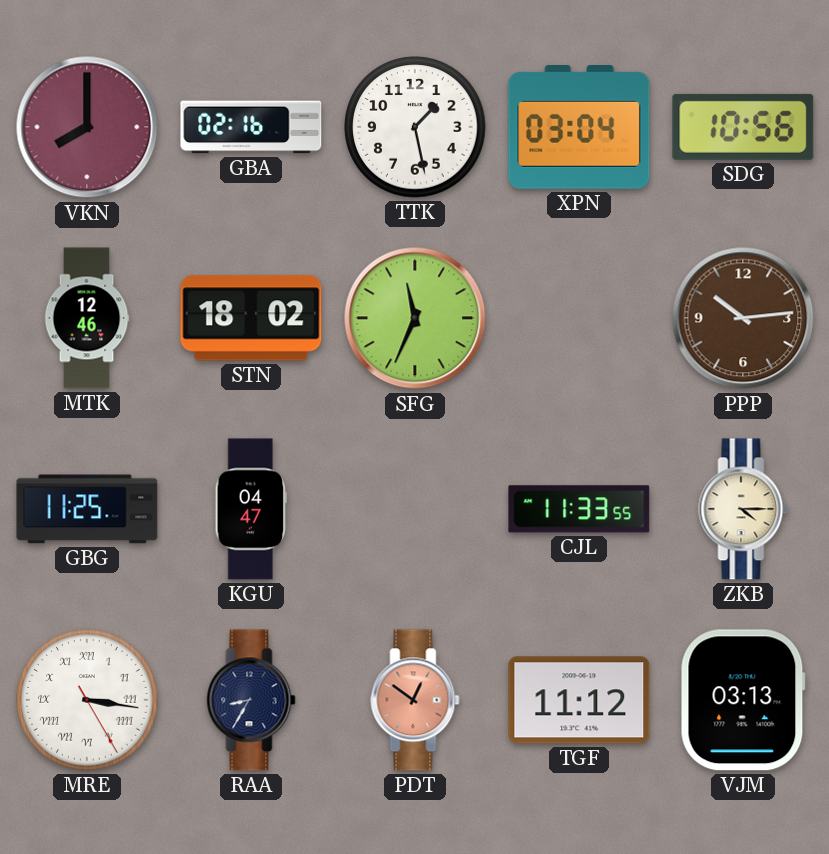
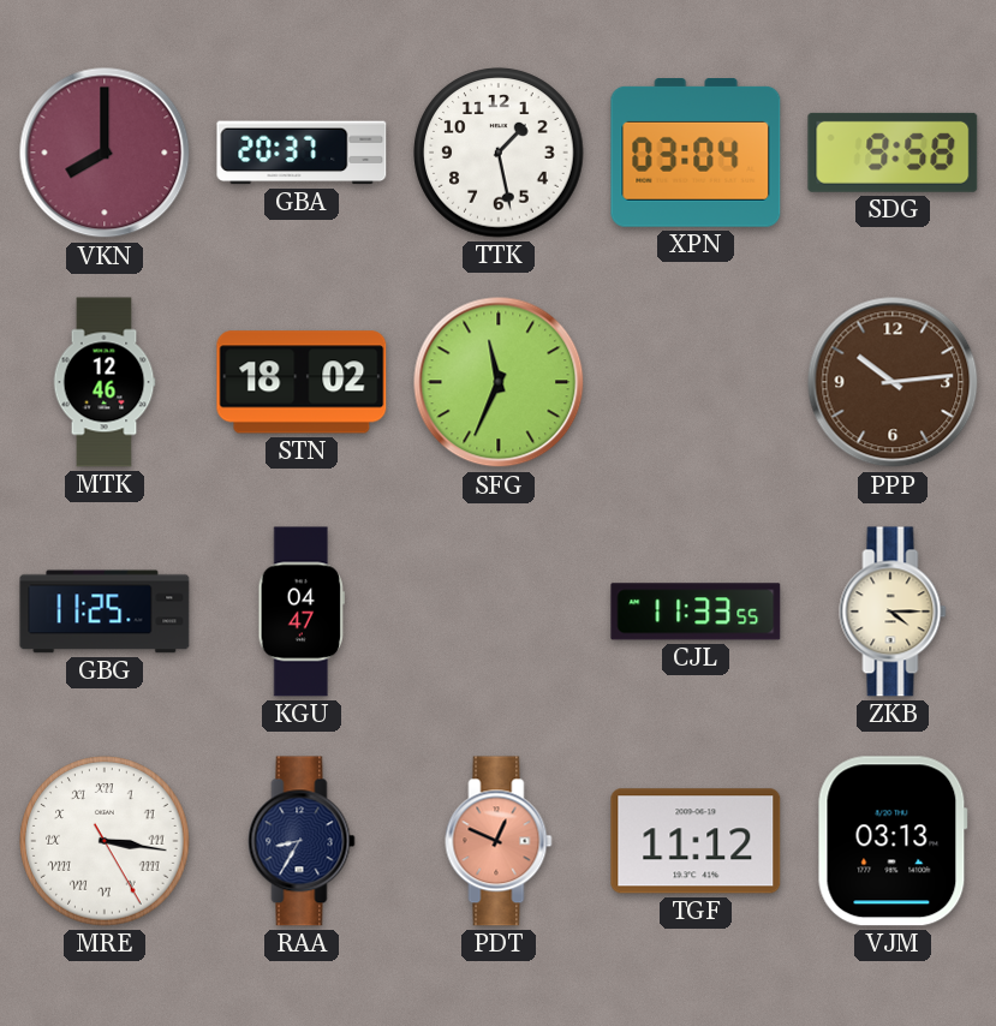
GBA: 02:16 -> 20:37
SDG: 10:56 -> 9:58
PDT: 12:51 -> 12:49
